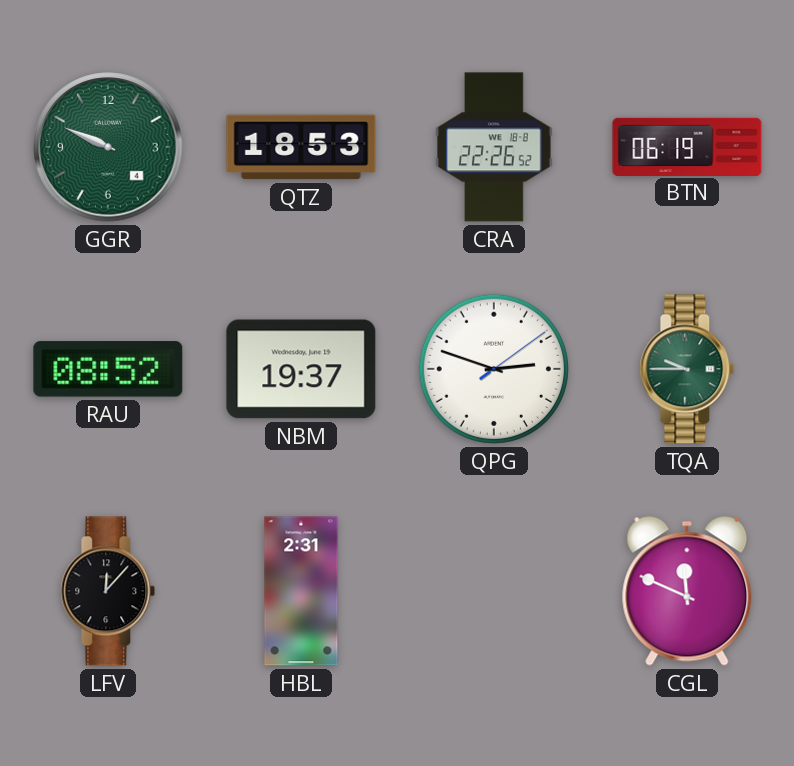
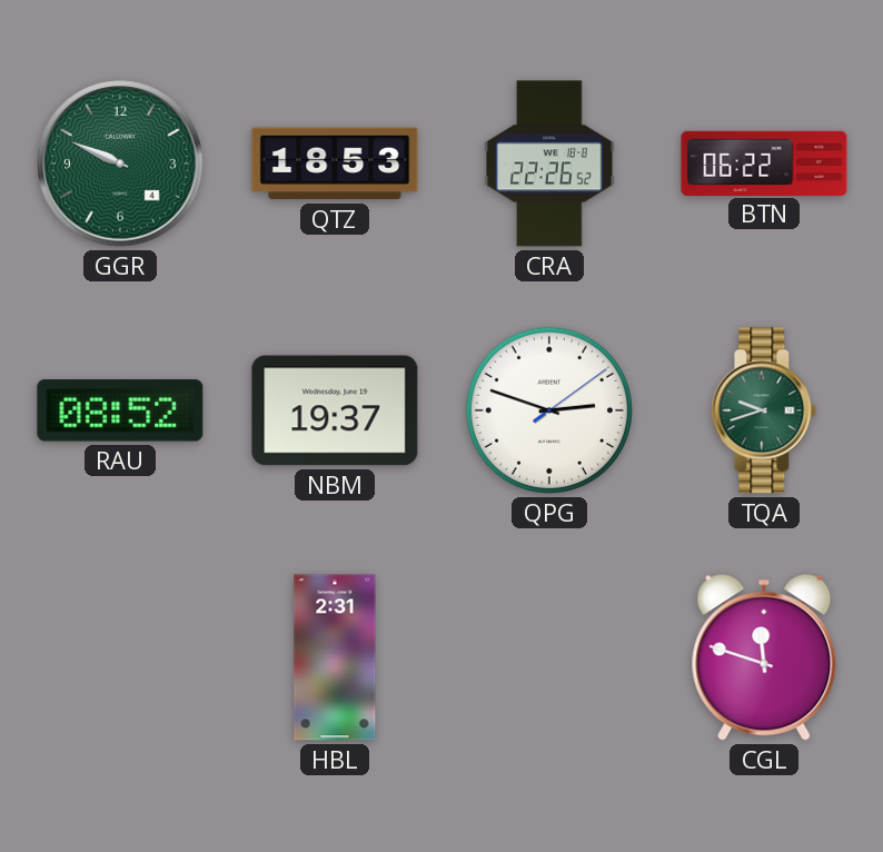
BTN: 06:19 -> 06:22
TQA: 9:45 -> 9:42
LFV: 12:07 -> none
CGL: 11:49 -> 11:48
